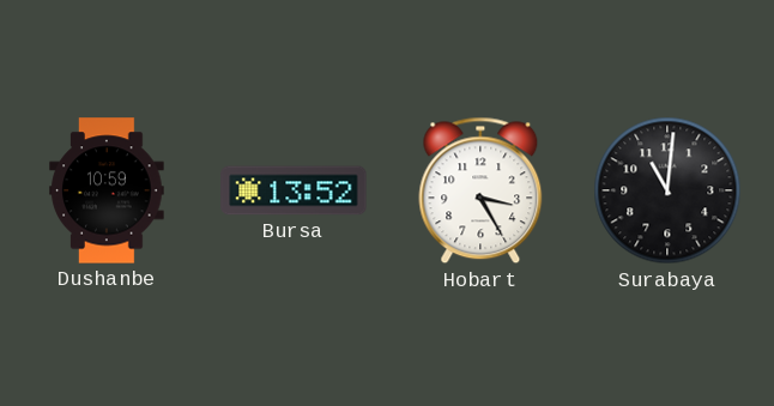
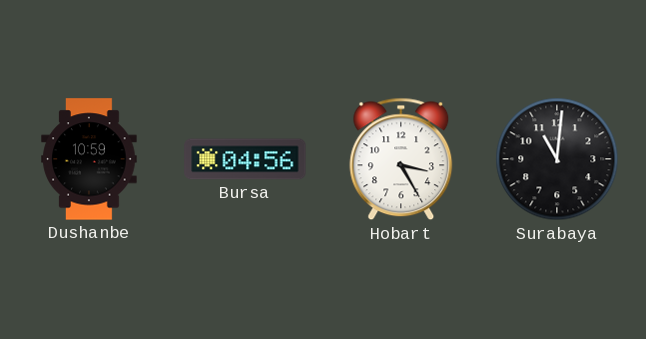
Bursa: 13:52 -> 04:56
